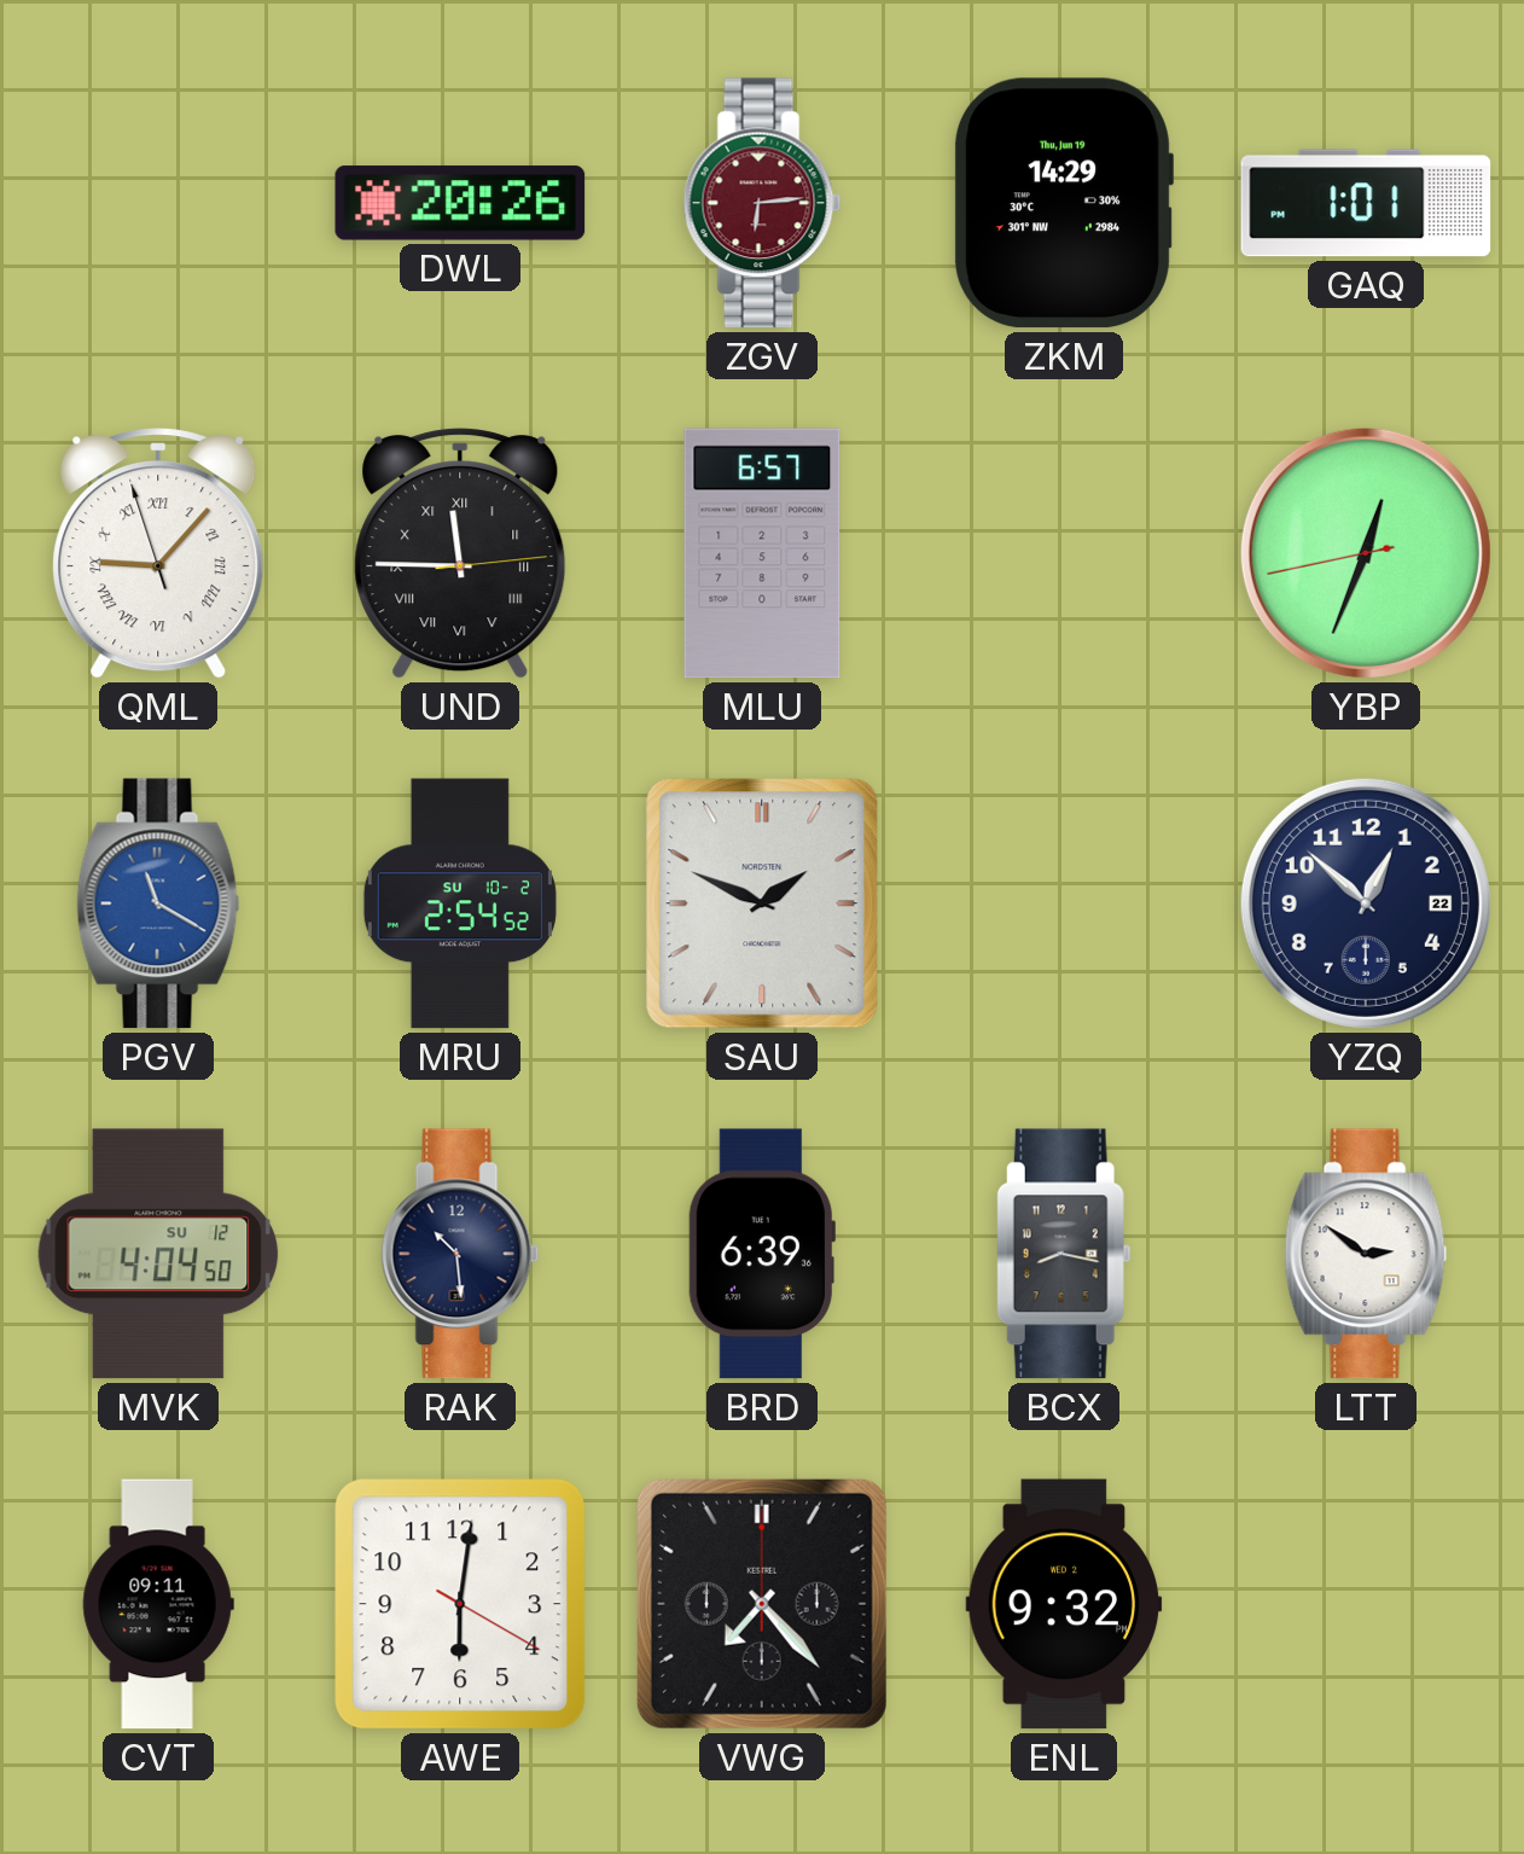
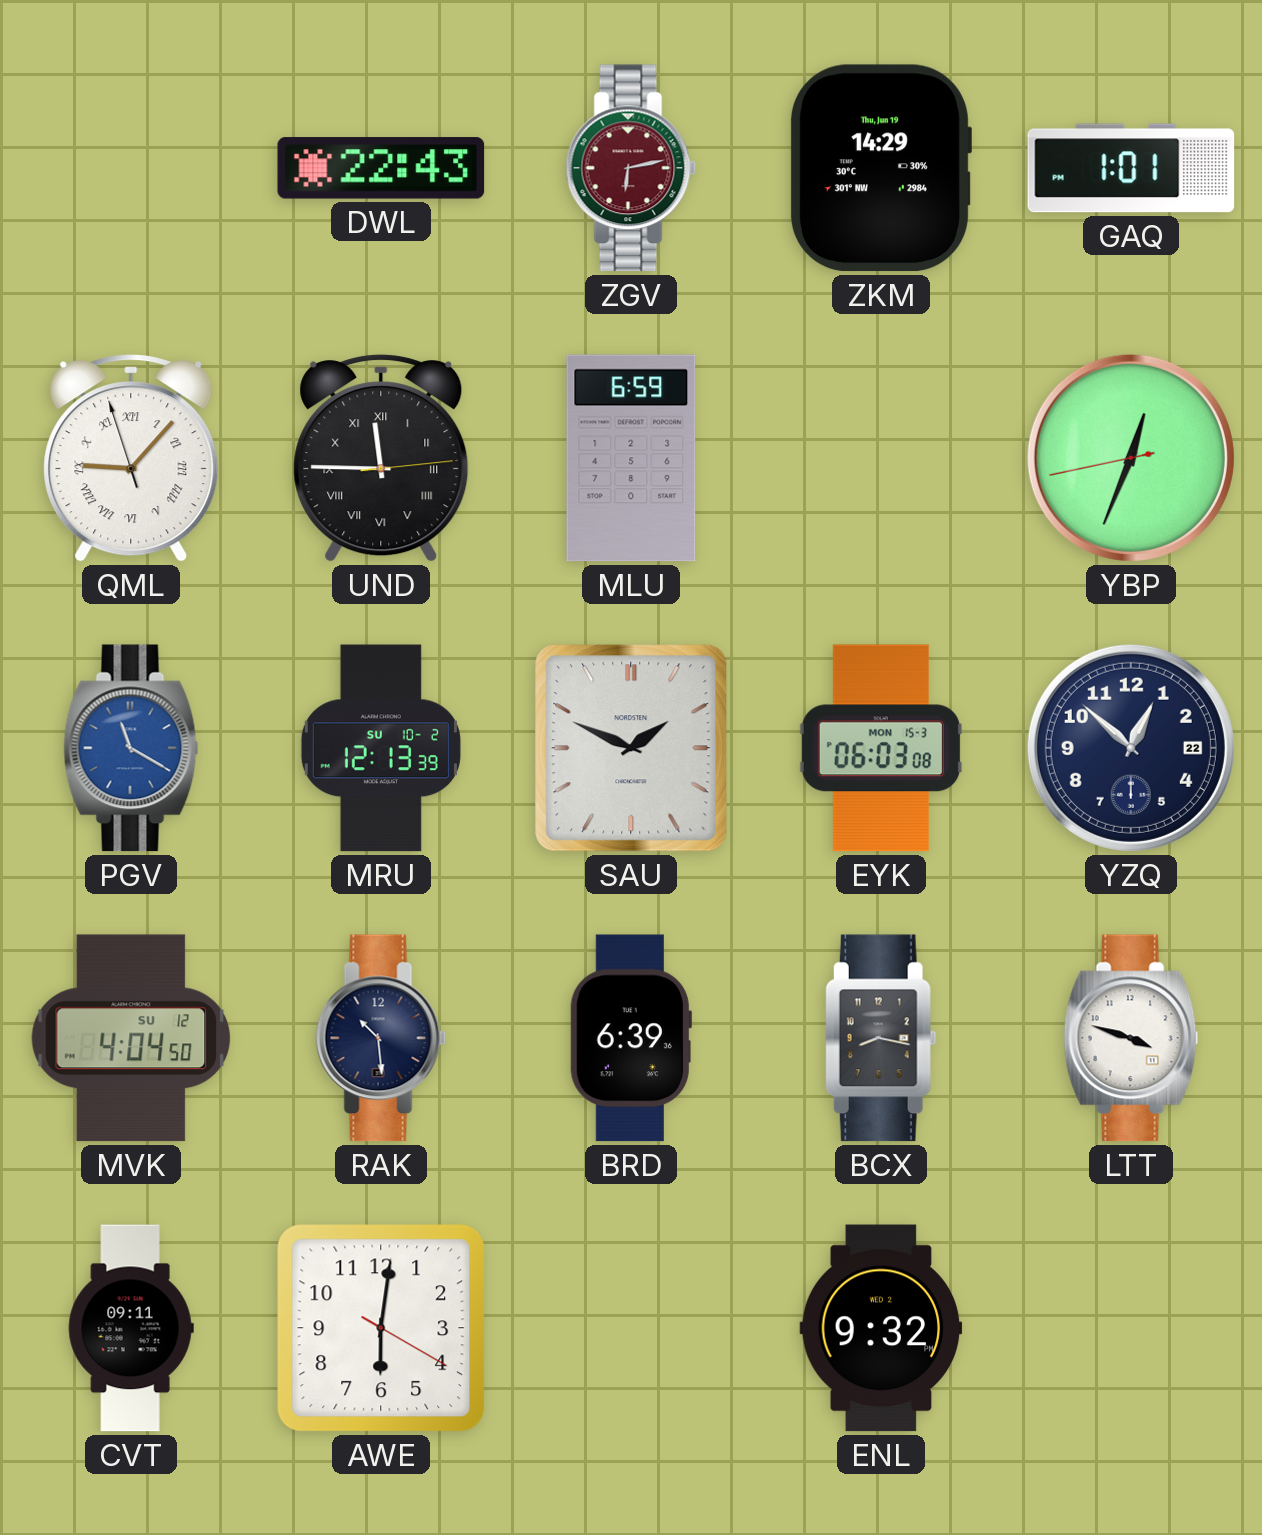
DWL: 20:26 -> 22:43
ZGV: 6:14 -> 6:13
MLU: 6:57 -> 6:59
MRU: 2:54 -> 12:13
EYK: none -> 06:03
LTT: 2:51 -> 3:48
VWG: 7:23 -> none
